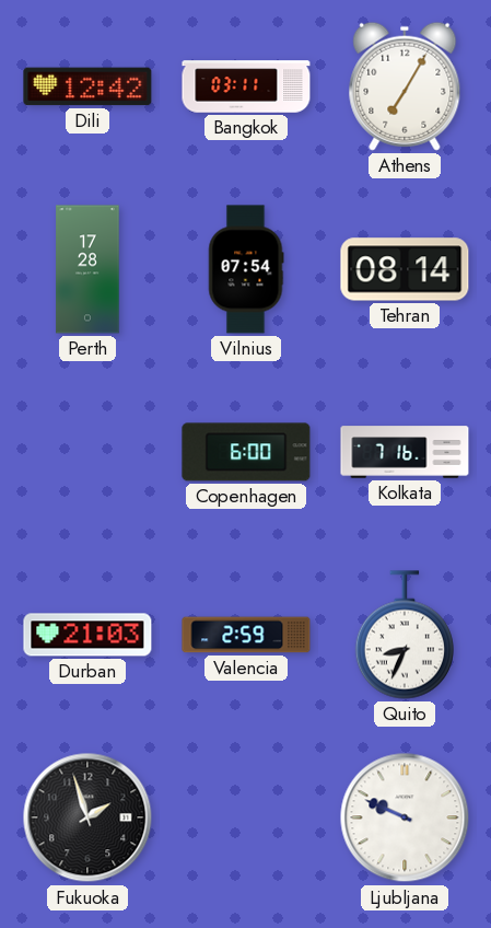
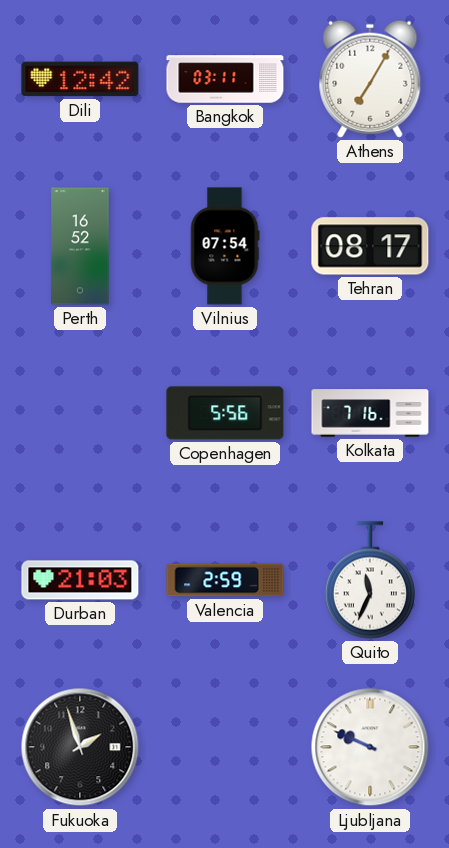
Perth: 17:28 -> 16:52
Tehran: 08:14 -> 08:17
Copenhagen: 6:00 -> 5:56
Quito: 8:34 -> 11:34
